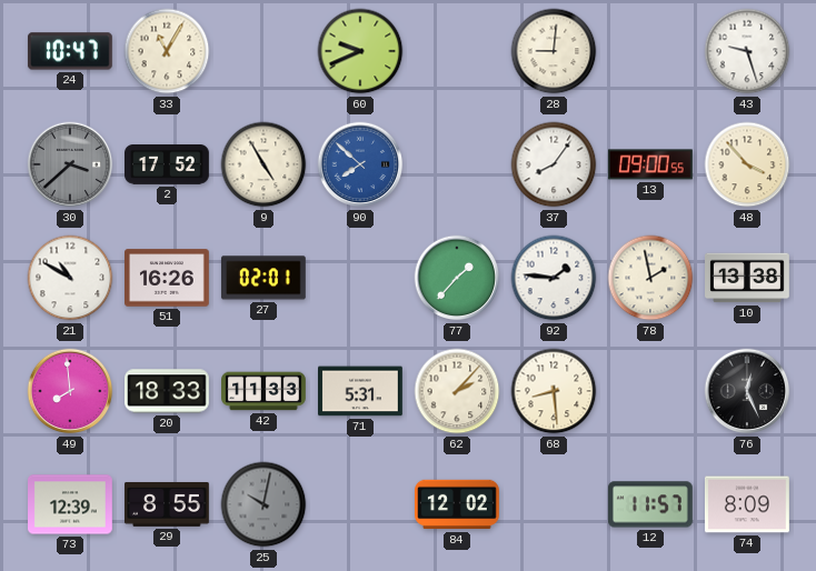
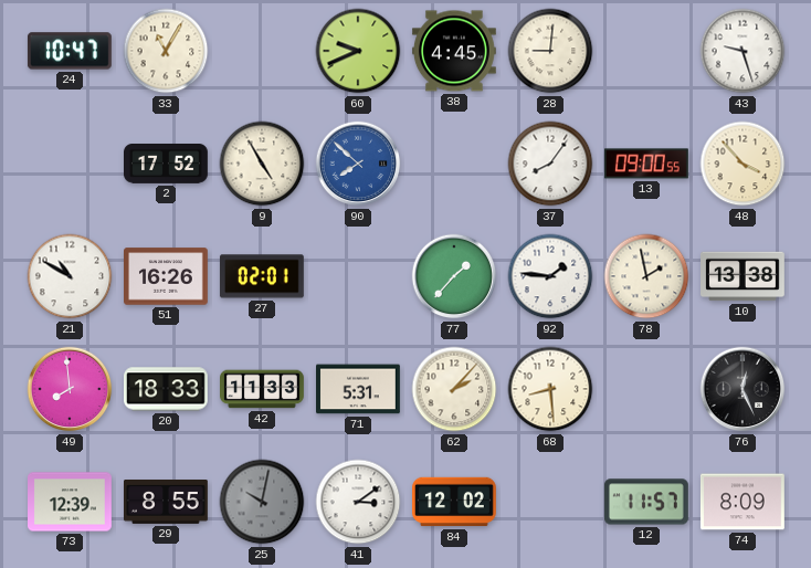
38: none -> 4:45
30: 3:38 -> none
41: none -> 3:09
